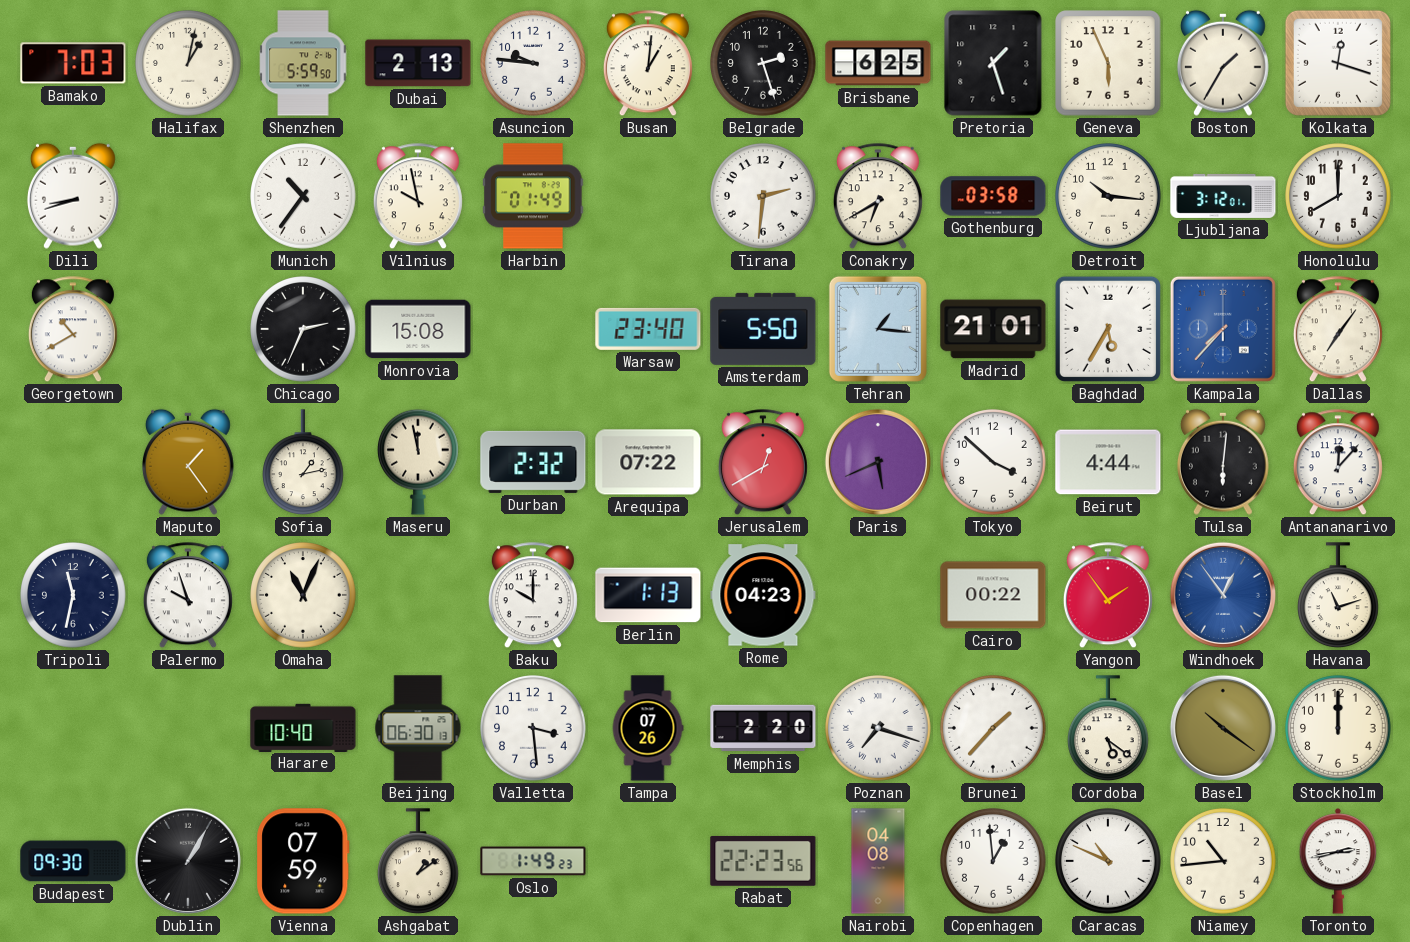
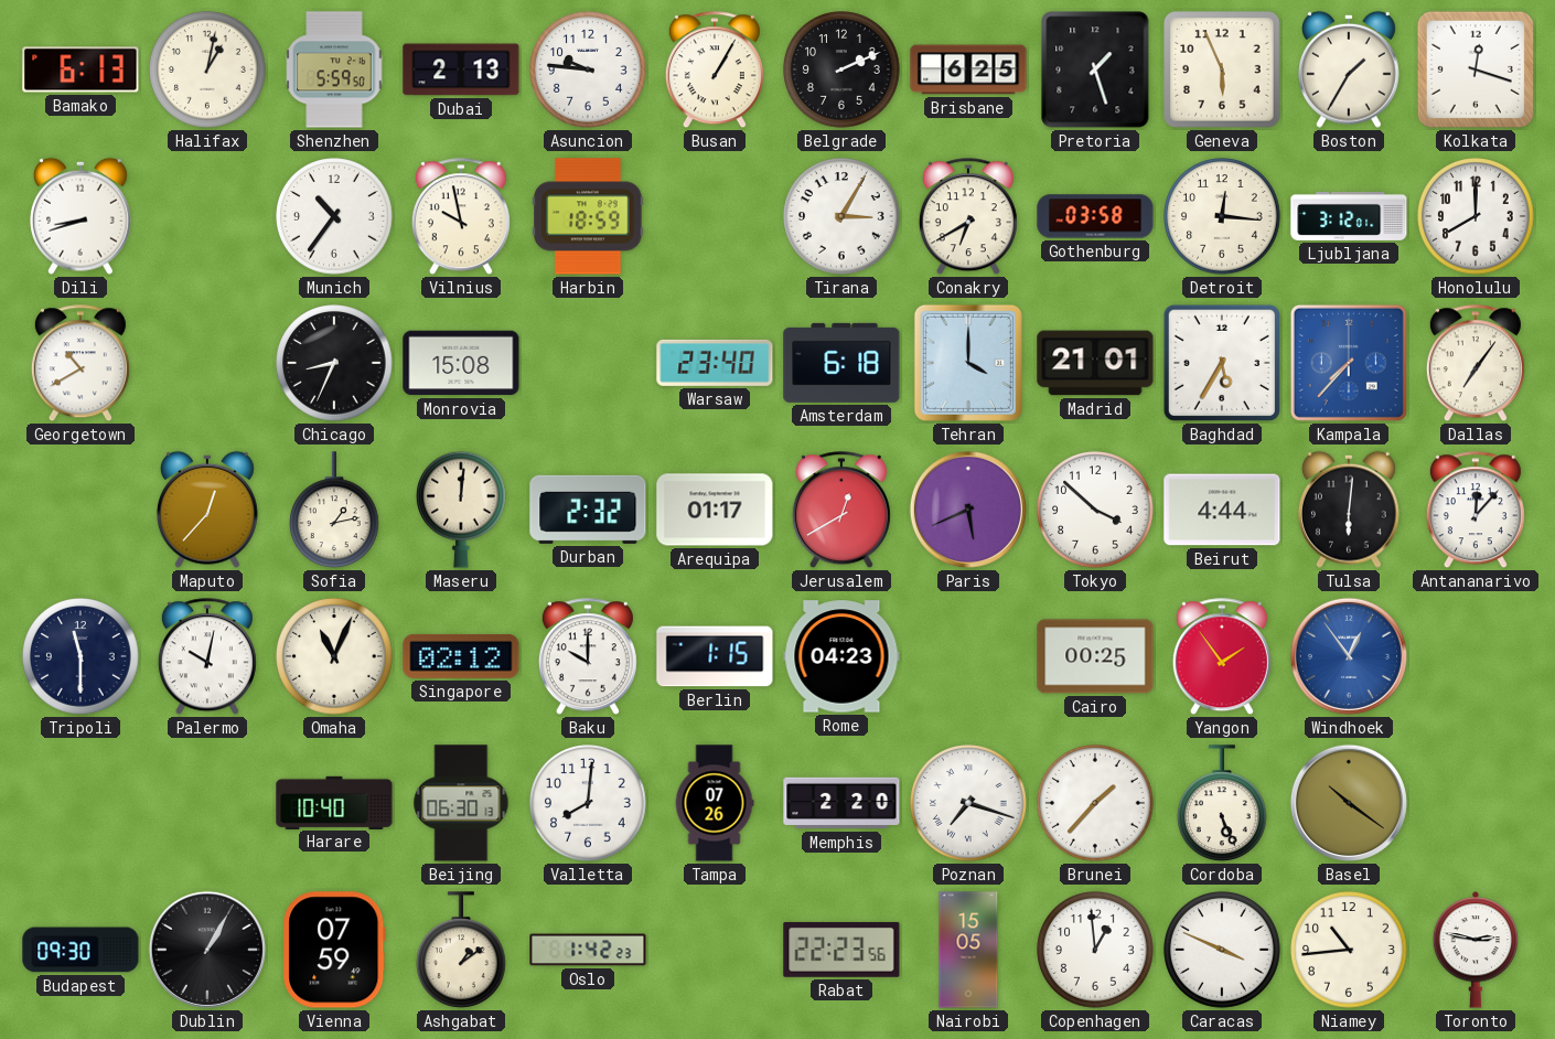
Bamako: 7:03 -> 6:13
Busan: 1:01 -> 1:05
Belgrade: 2:27 -> 2:11
Harbin: 01:49 -> 18:59
Tirana: 2:31 -> 3:05
Detroit: 10:16 -> 12:16
Chicago: 2:34 -> 8:34
Amsterdam: 5:50 -> 6:18
Tehran: 1:16 -> 4:00
Maputo: 1:24 -> 12:37
Maseru: 11:58 -> 12:01
Arequipa: 07:22 -> 01:17
Tripoli: 11:32 -> 11:30
Palermo: 9:57 -> 10:02
Singapore: none -> 02:12
Berlin: 1:13 -> 1:15
Cairo: 00:22 -> 00:25
Havana: 11:12 -> none
Valletta: 3:29 -> 8:01
Cordoba: 5:21 -> 5:26
Stockholm: 12:00 -> none
Oslo: 1:49 -> 1:42
Nairobi: 04:08 -> 15:05
Caracas: 10:49 -> 3:49
Toronto: 2:43 -> 2:47
